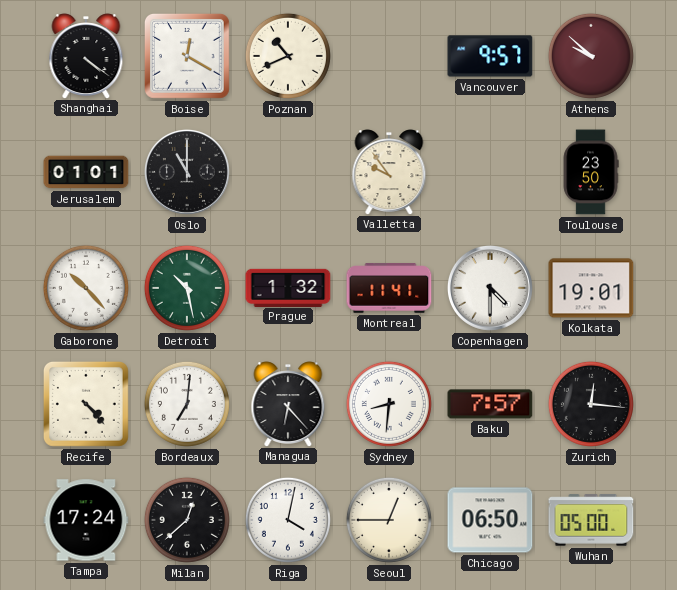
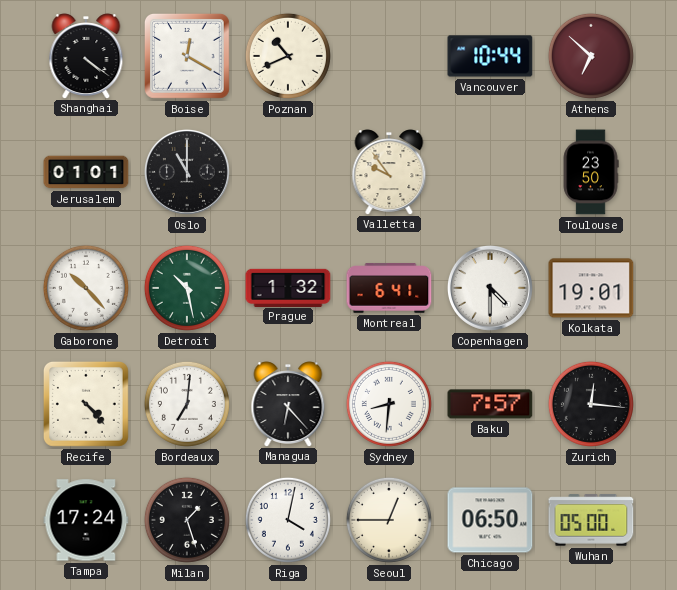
Vancouver: 9:57 -> 10:44
Athens: 9:52 -> 6:52
Montreal: 11:41 -> 6:41
Milan: 12:38 -> 1:27
